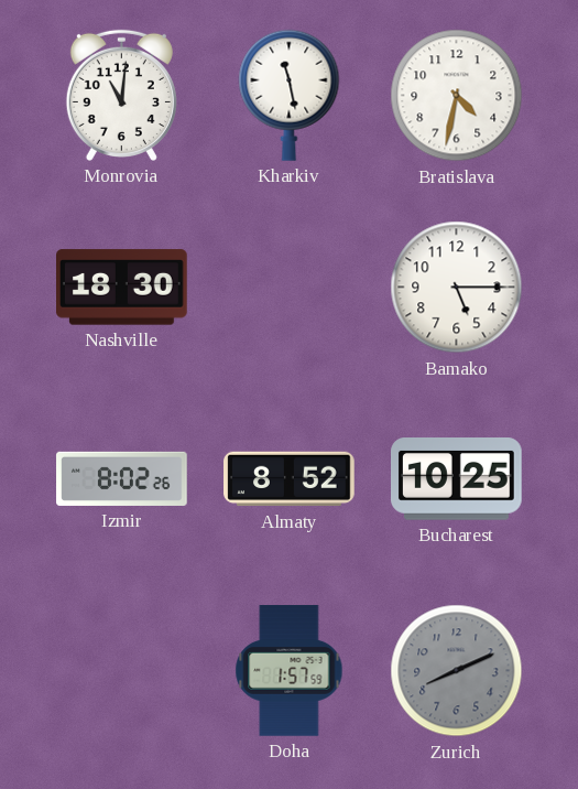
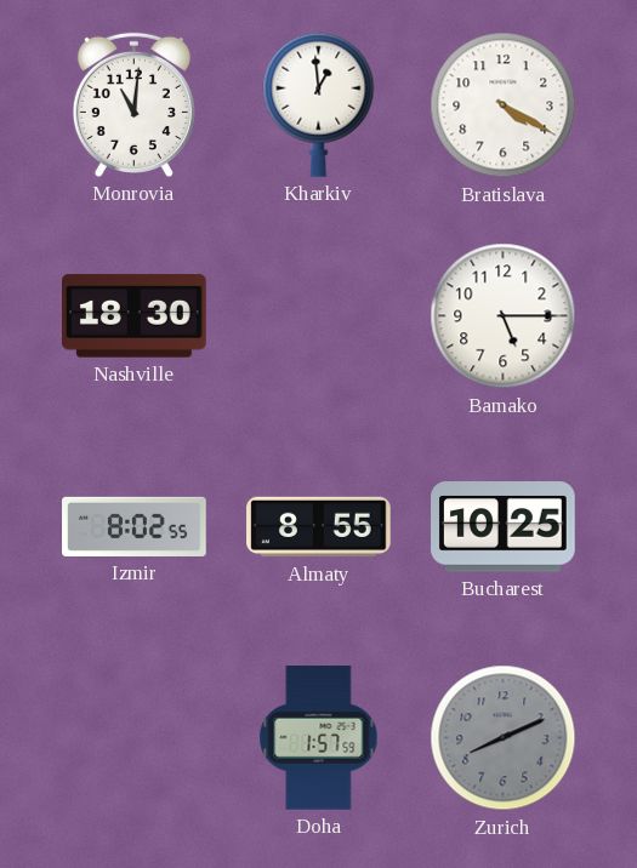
Kharkiv: 11:28 -> 12:59
Bratislava: 4:32 -> 4:20
Izmir: 8:02:26 -> 8:02:55
Almaty: 8:52 -> 8:55
